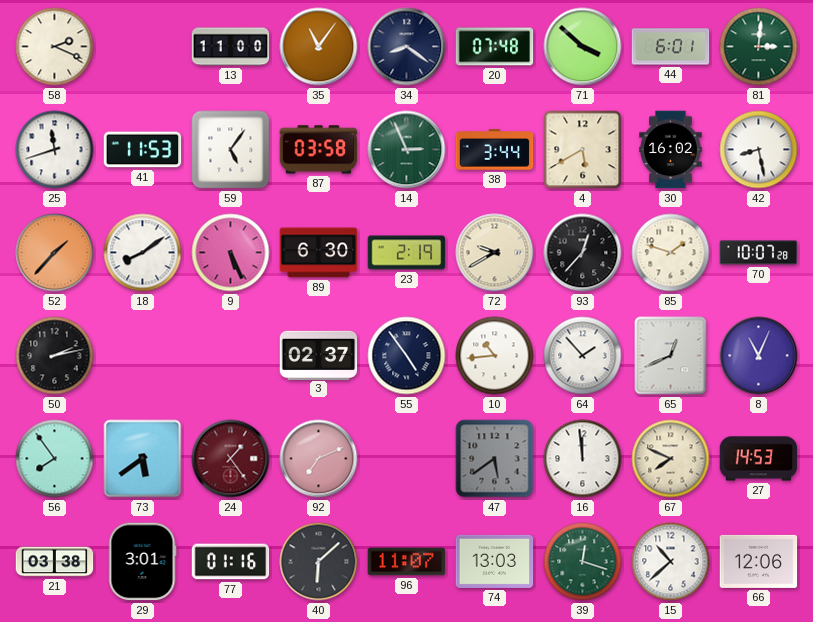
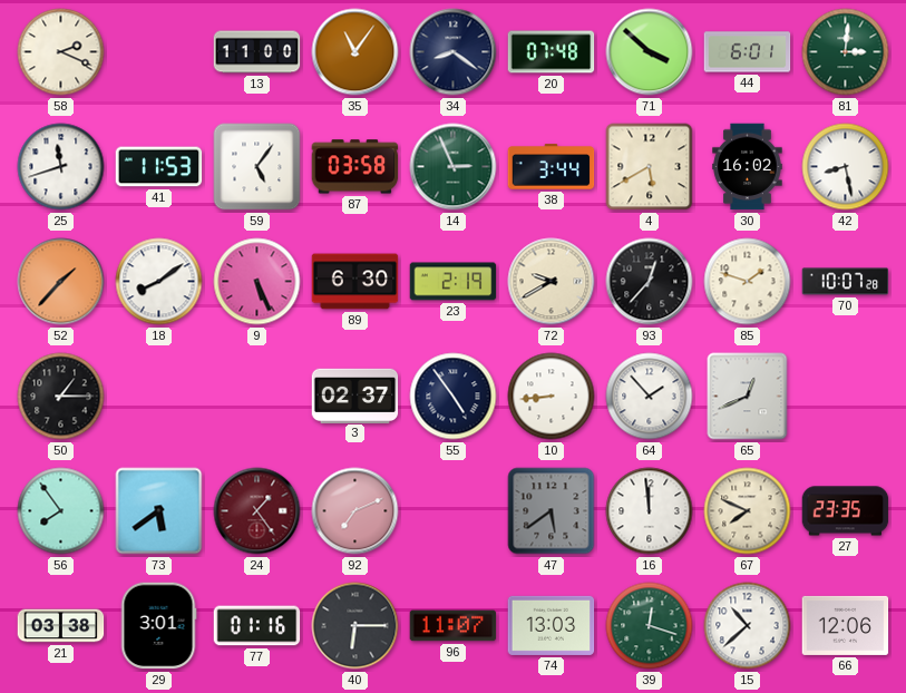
50: 2:13 -> 1:15
10: 10:44 -> 8:44
8: 11:04 -> none
27: 14:53 -> 23:35
40: 6:08 -> 6:15
